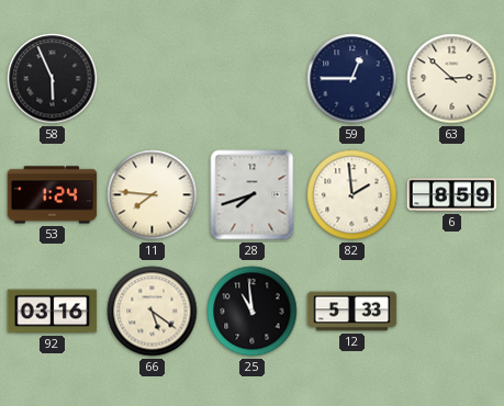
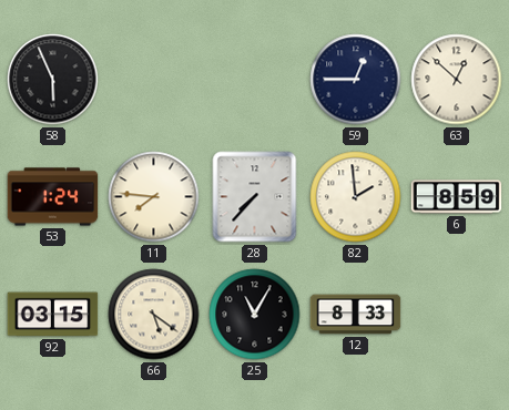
63: 2:52 -> 12:52
28: 7:42 -> 7:37
92: 03:16 -> 03:15
25: 10:59 -> 11:05
12: 5:33 -> 8:33
